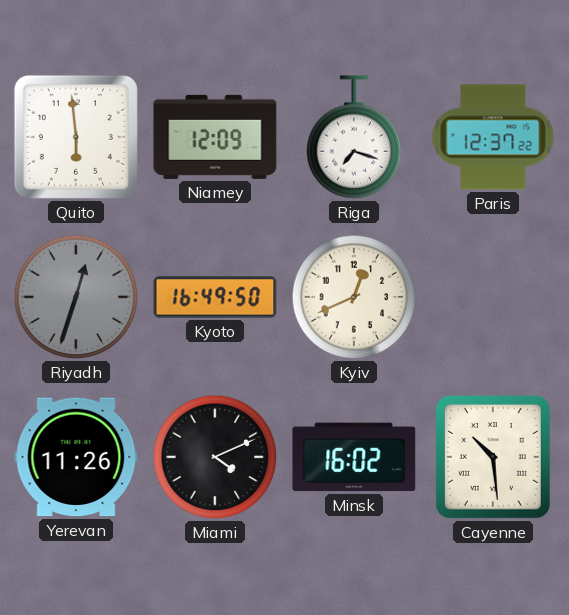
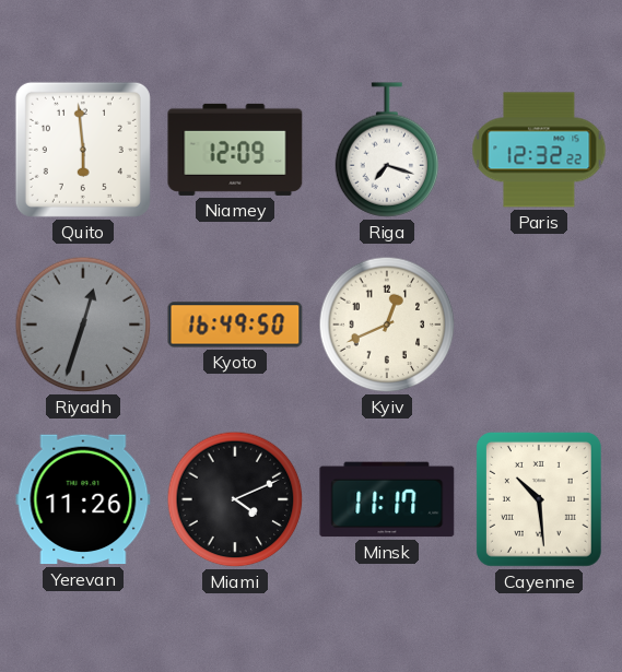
Paris: 12:37 -> 12:32
Minsk: 16:02 -> 11:17
